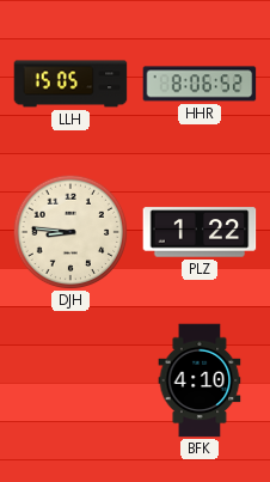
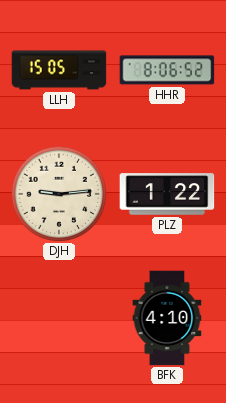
DJH: 8:46 -> 9:14
